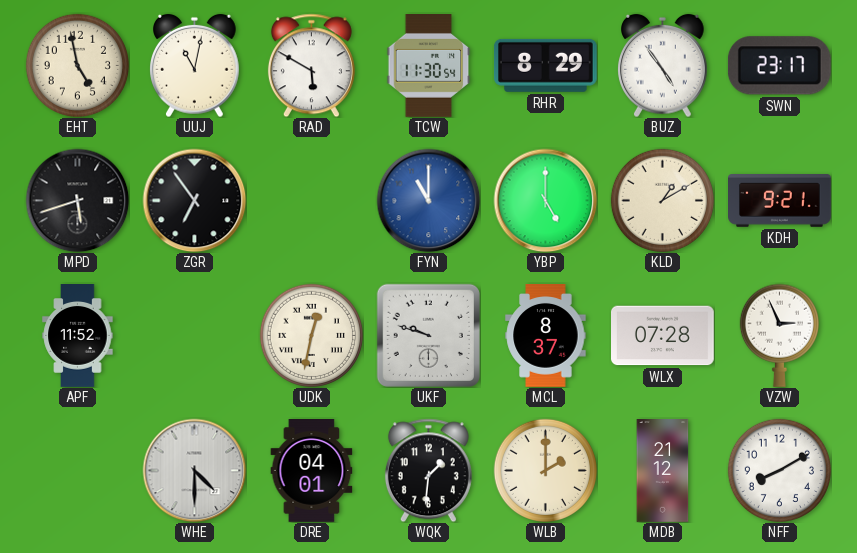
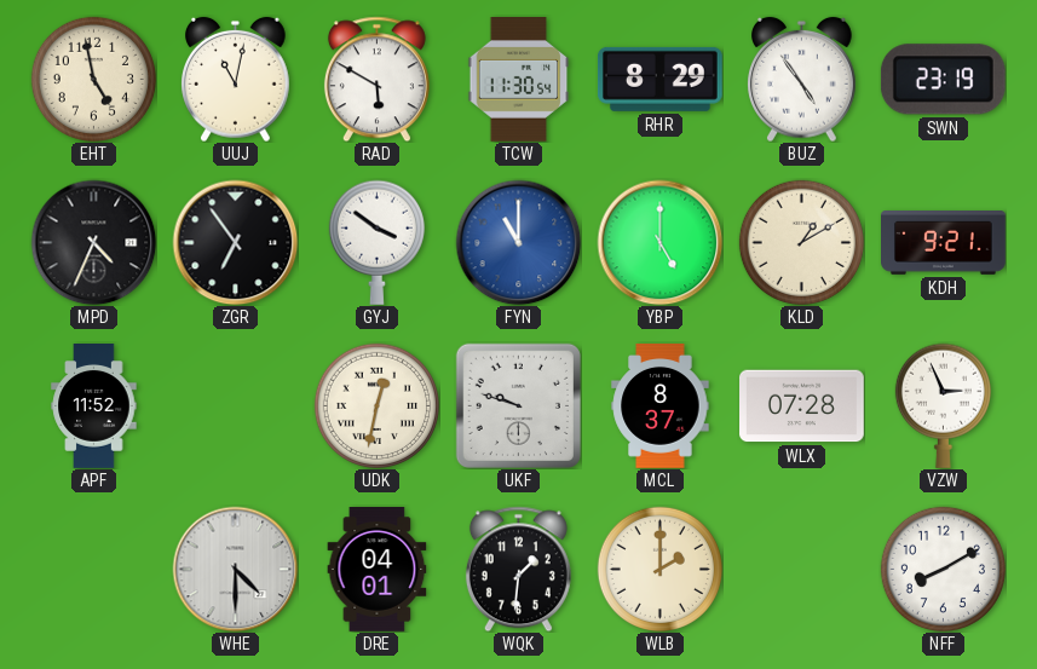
SWN: 23:17 -> 23:19
MPD: 5:42 -> 4:34
GYJ: none -> 3:51
MDB: 21:12 -> none
